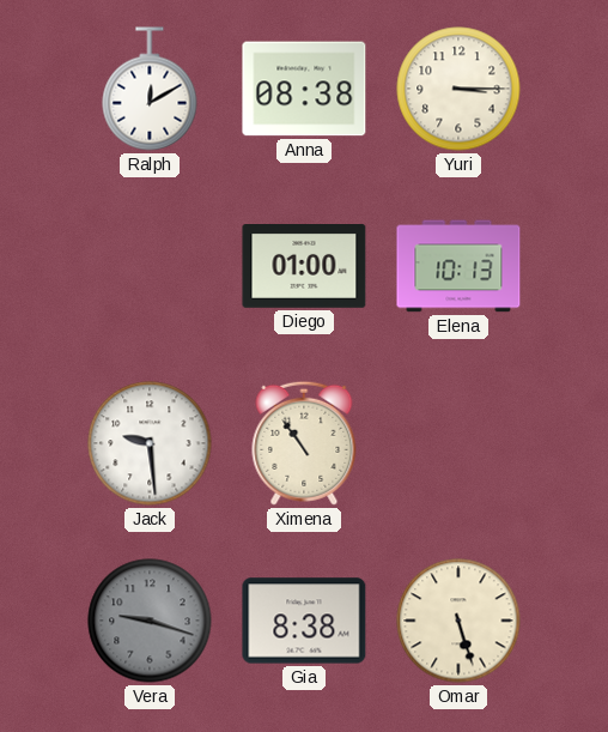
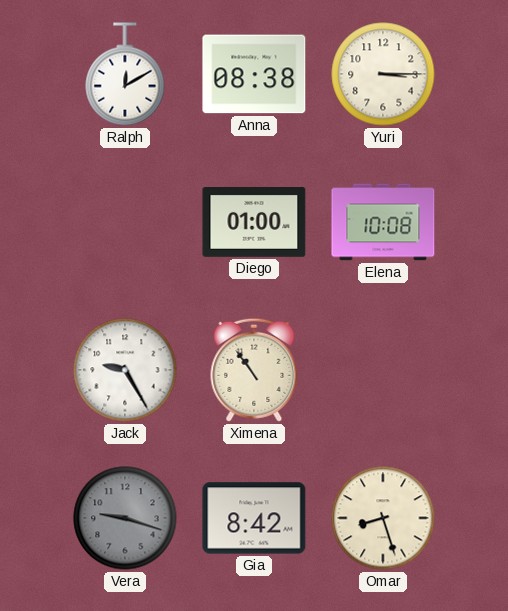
Elena: 10:13 -> 10:08
Jack: 9:29 -> 9:25
Gia: 8:38 -> 8:42
Omar: 5:27 -> 8:27
